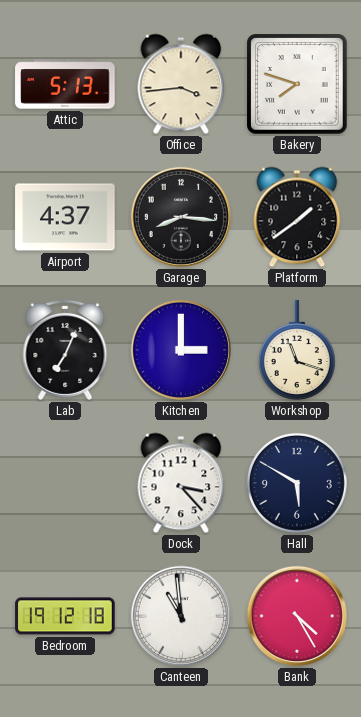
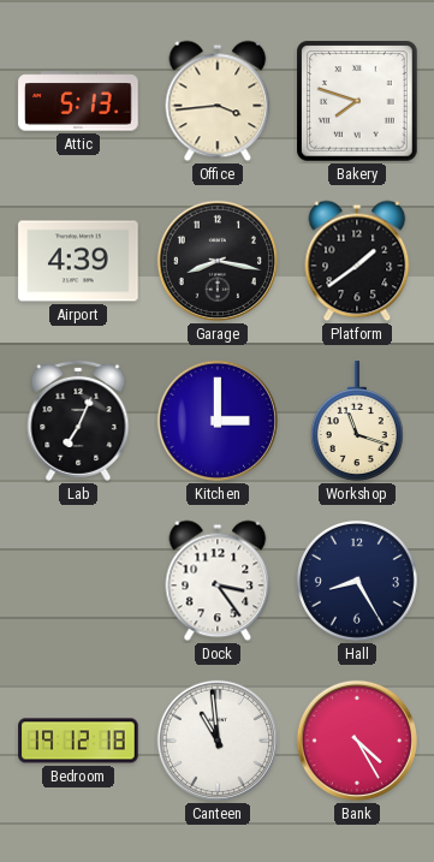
Airport: 4:37 -> 4:39
Garage: 8:16 -> 8:17
Dock: 3:23 -> 3:24
Hall: 5:50 -> 8:25
